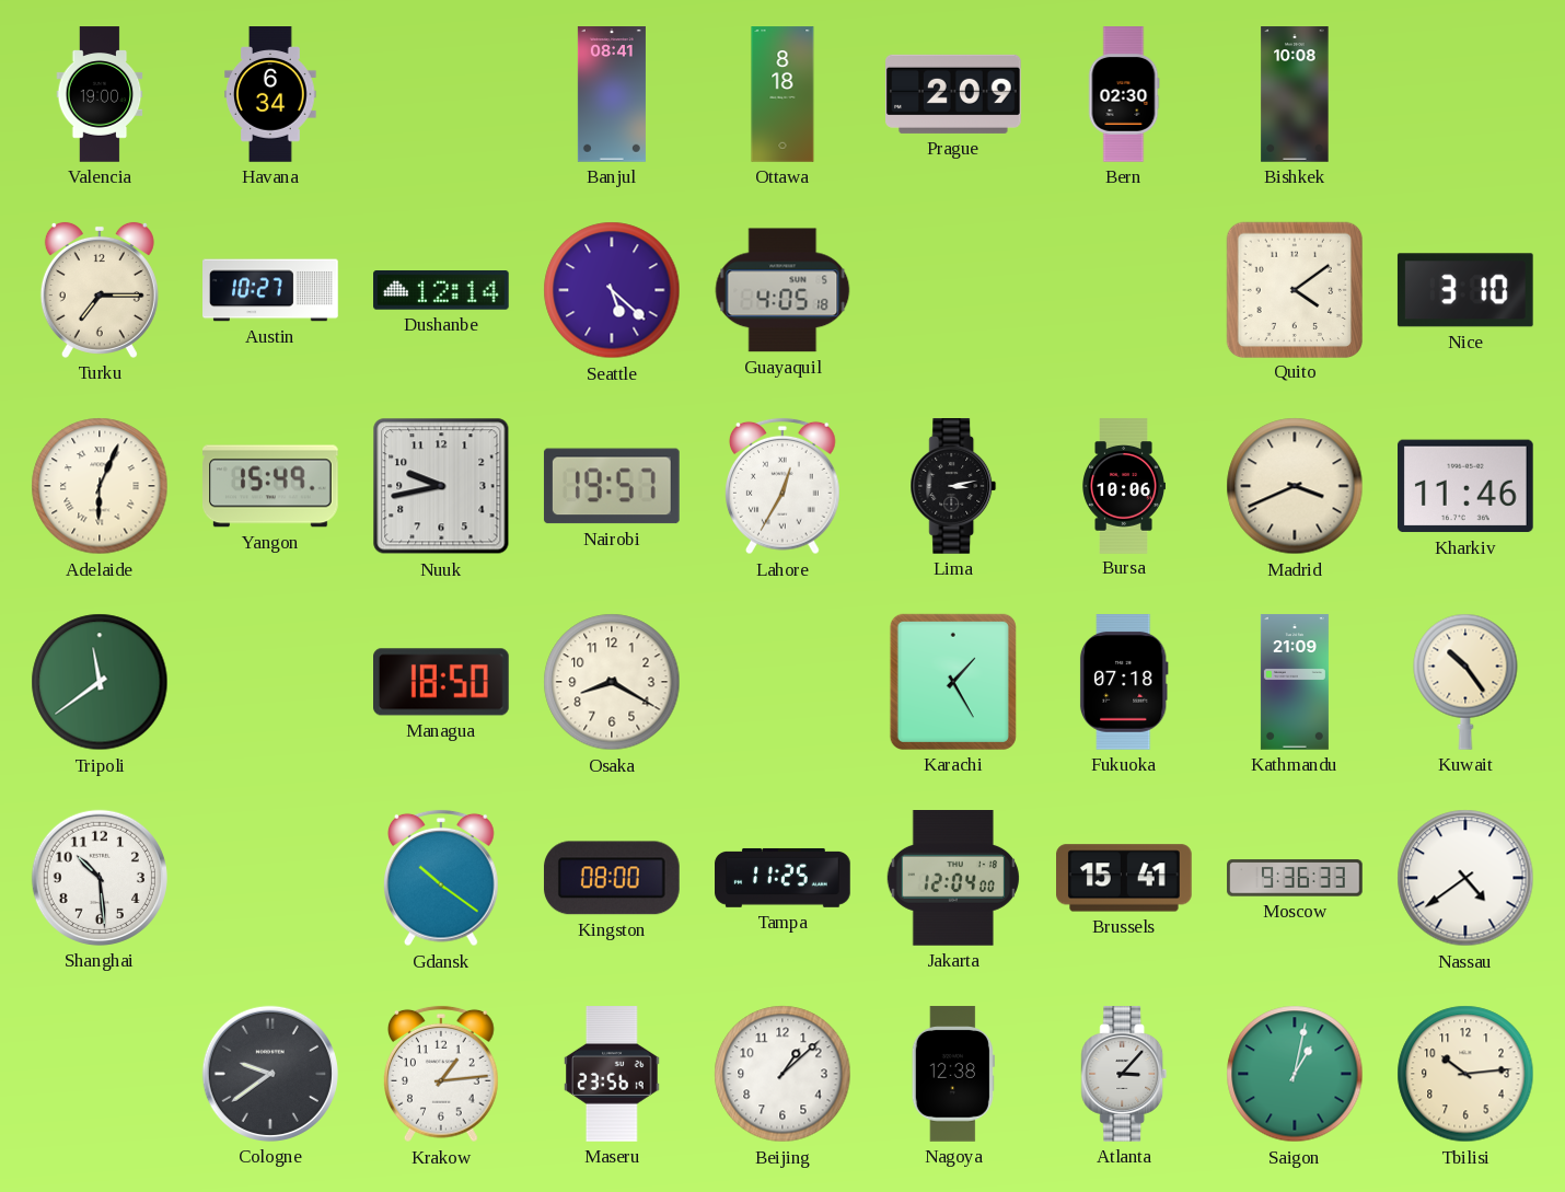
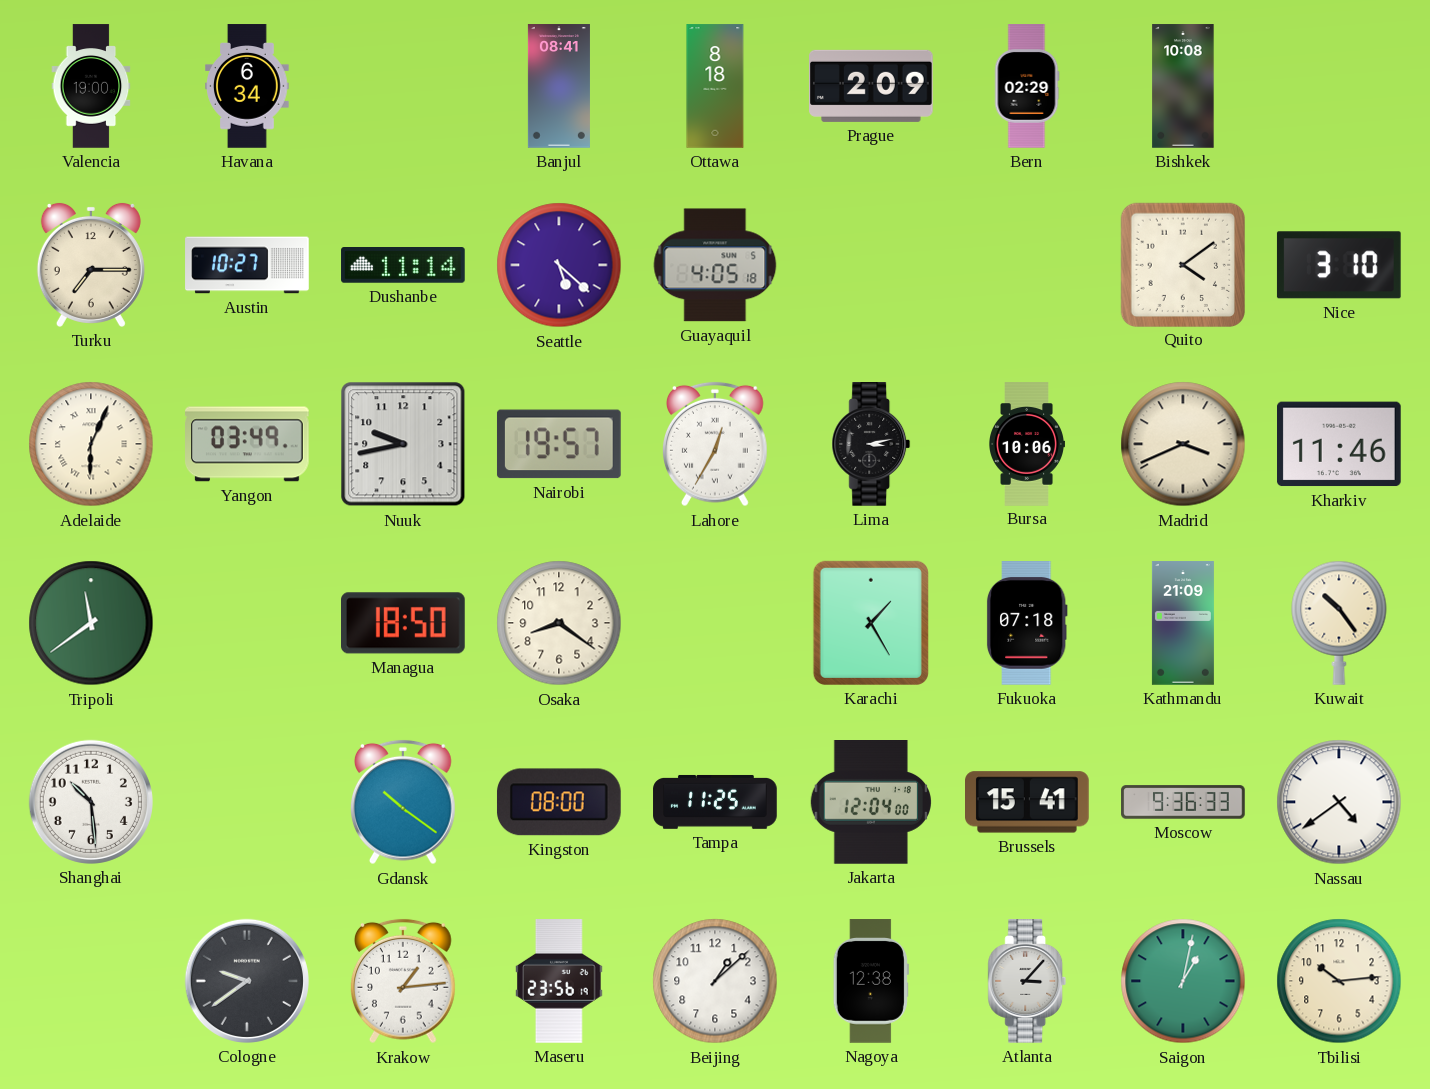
Bern: 02:30 -> 02:29
Dushanbe: 12:14 -> 11:14
Yangon: 15:49 -> 03:49
Osaka: 8:20 -> 8:21
